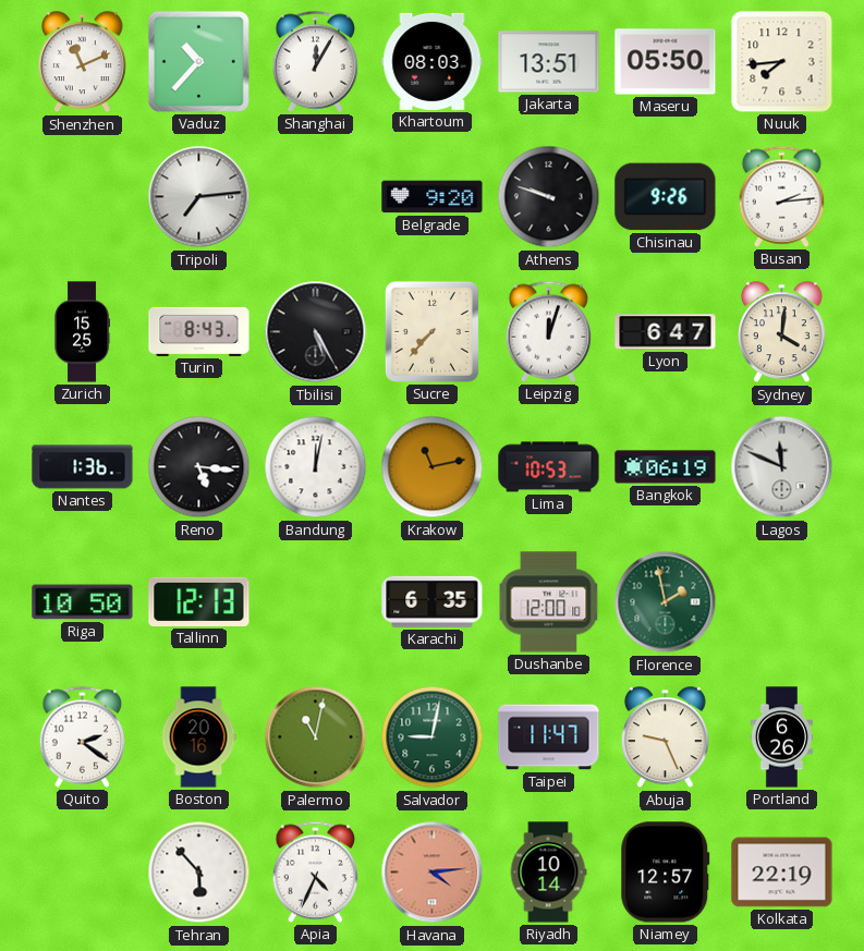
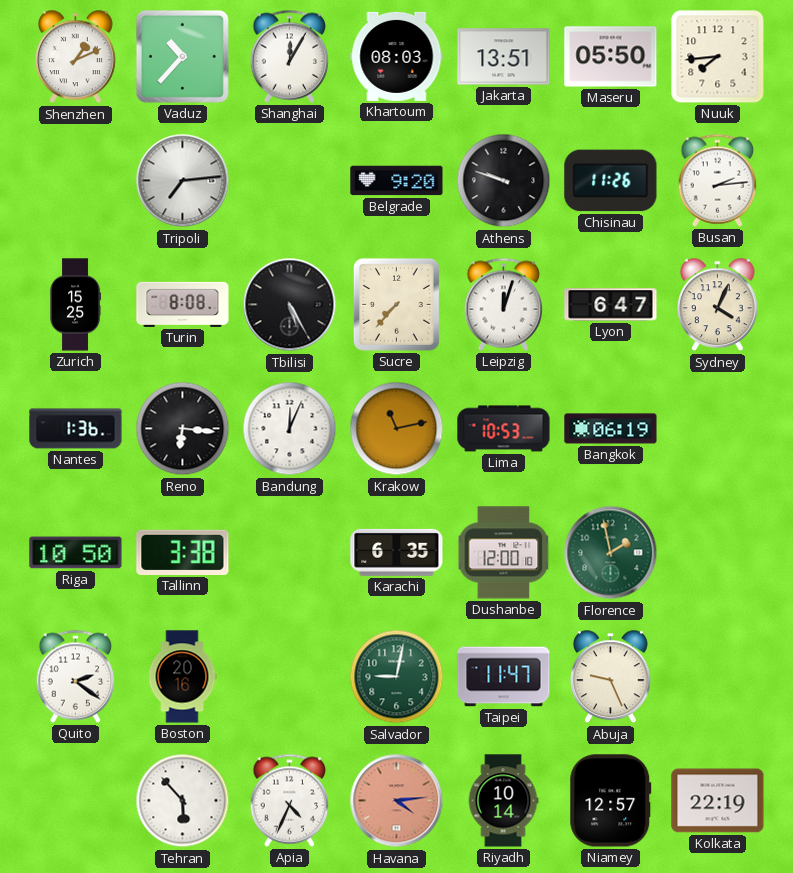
Shenzhen: 11:11 -> 1:11
Chisinau: 9:26 -> 11:26
Turin: 8:43 -> 8:08
Sydney: 4:01 -> 4:04
Reno: 5:16 -> 6:16
Bandung: 12:02 -> 12:04
Lagos: 11:49 -> none
Tallinn: 12:13 -> 3:38
Palermo: 11:02 -> none
Portland: 6:26 -> none
